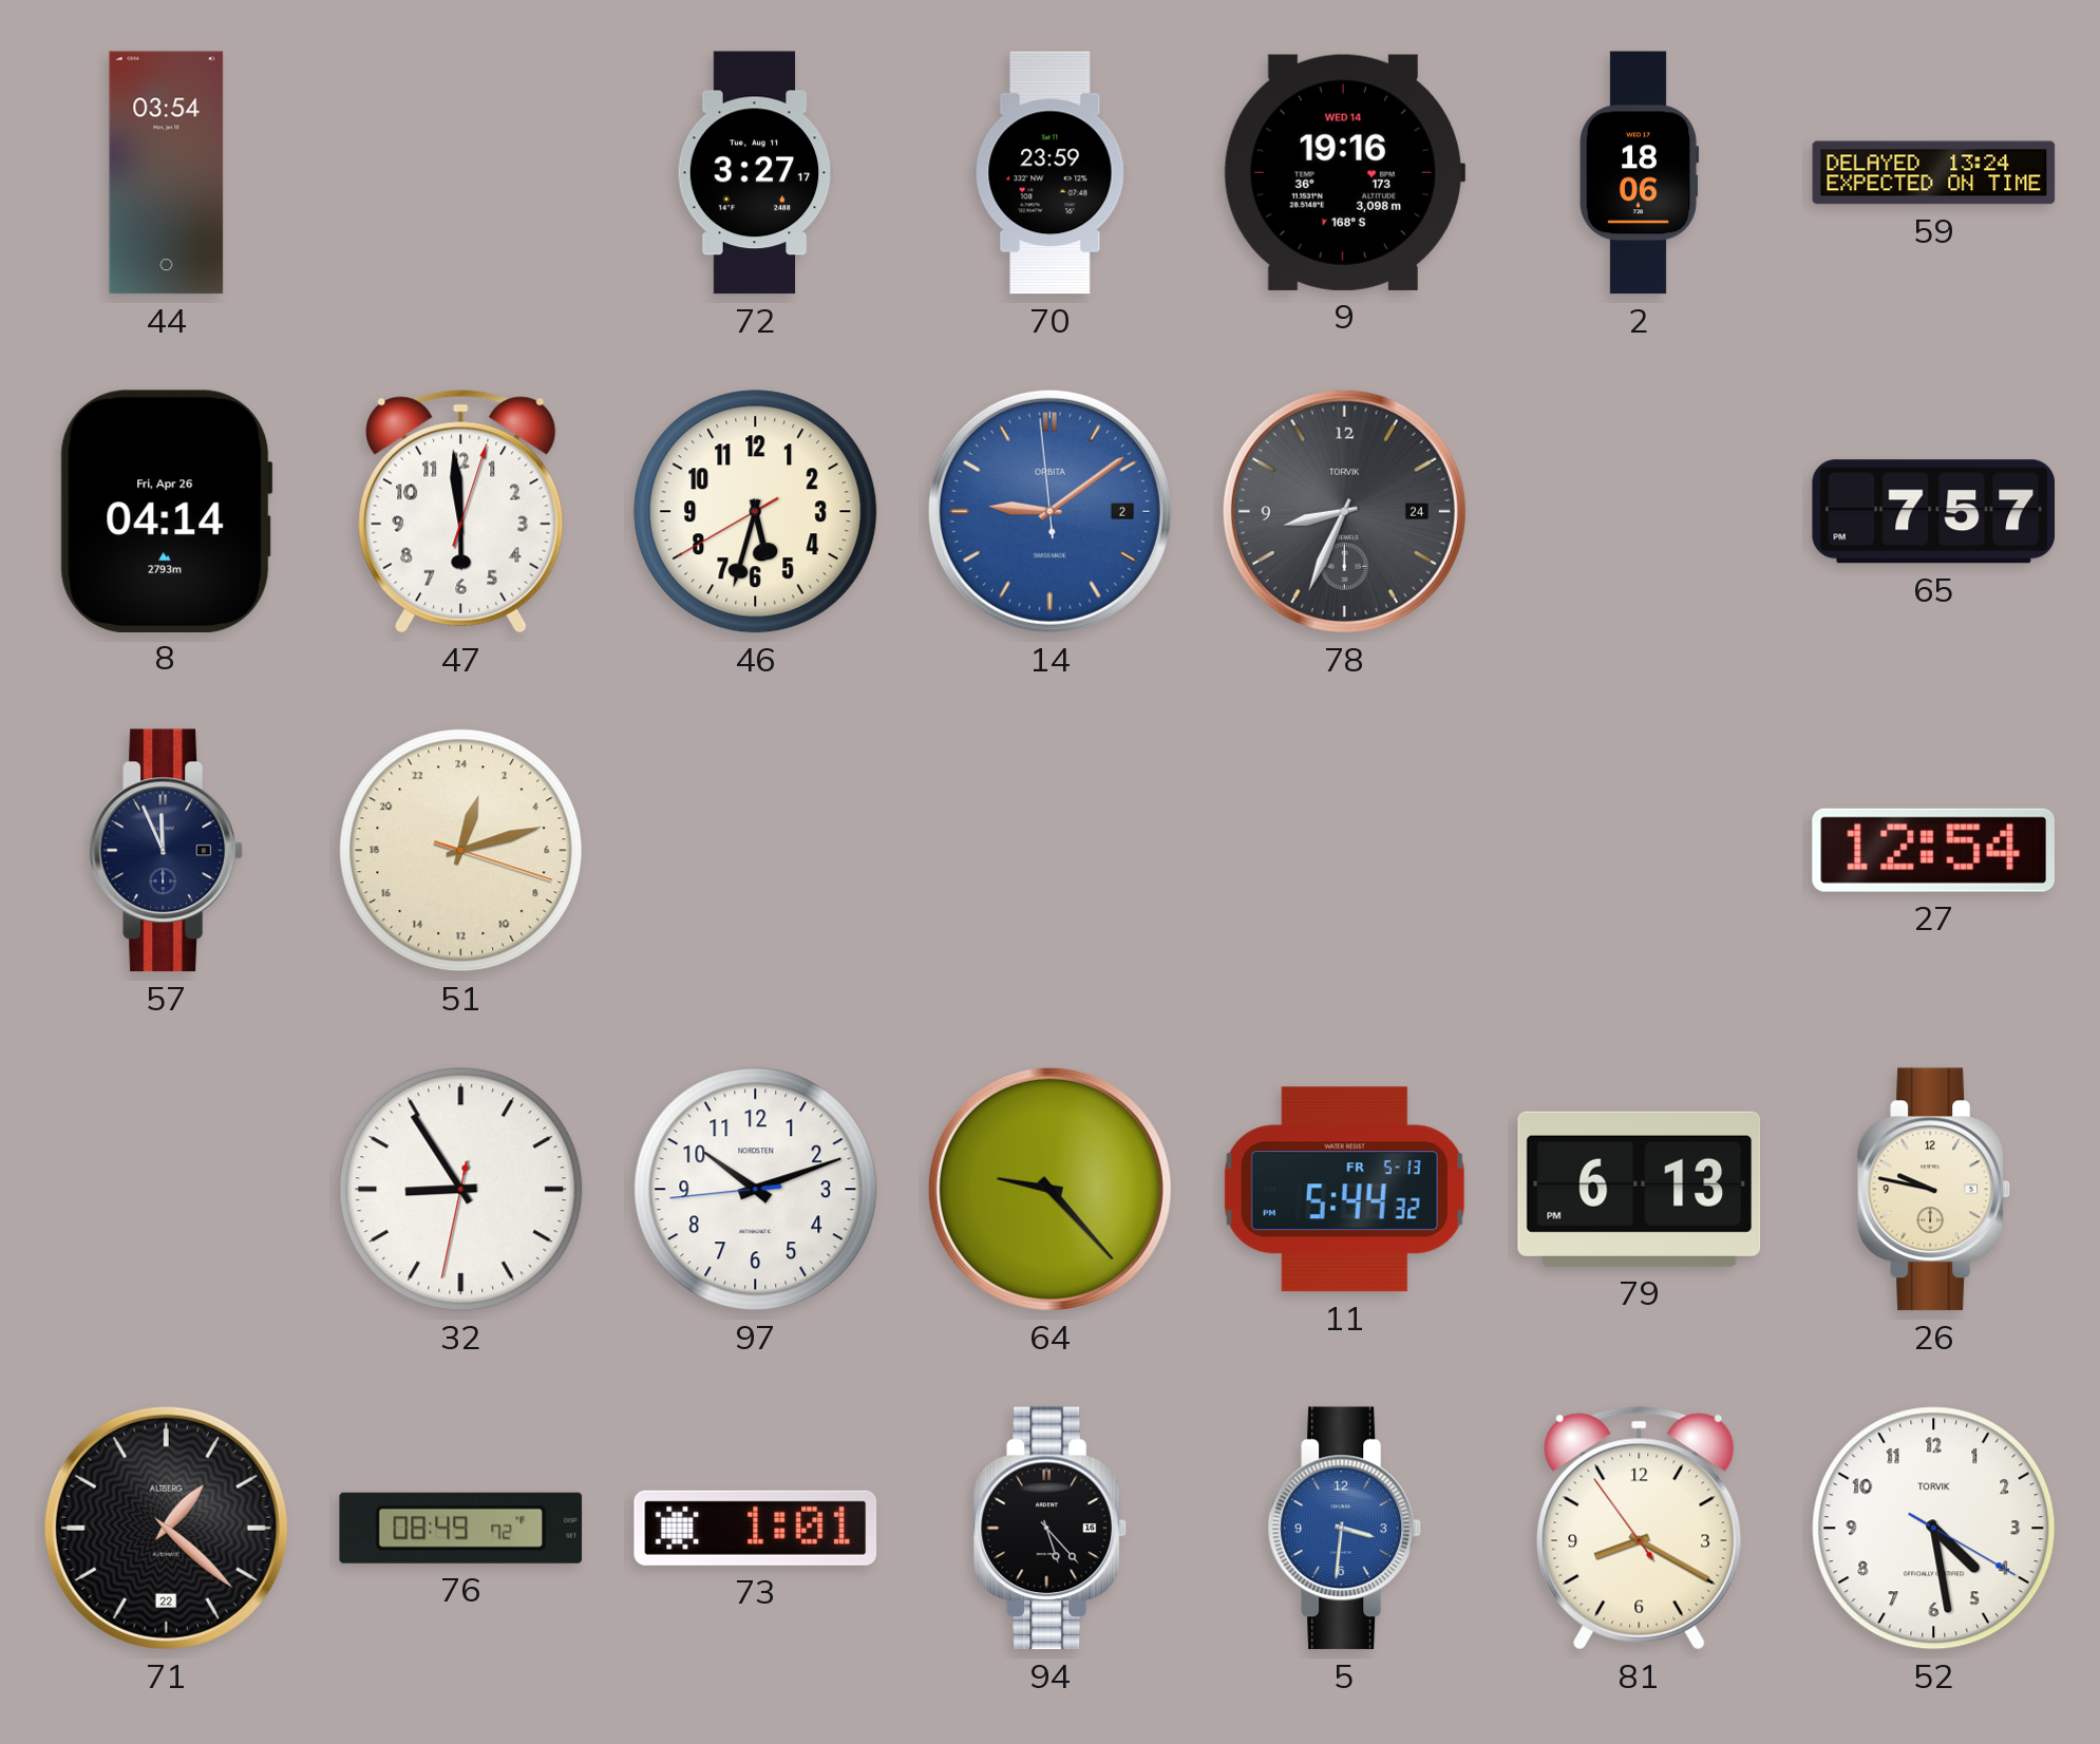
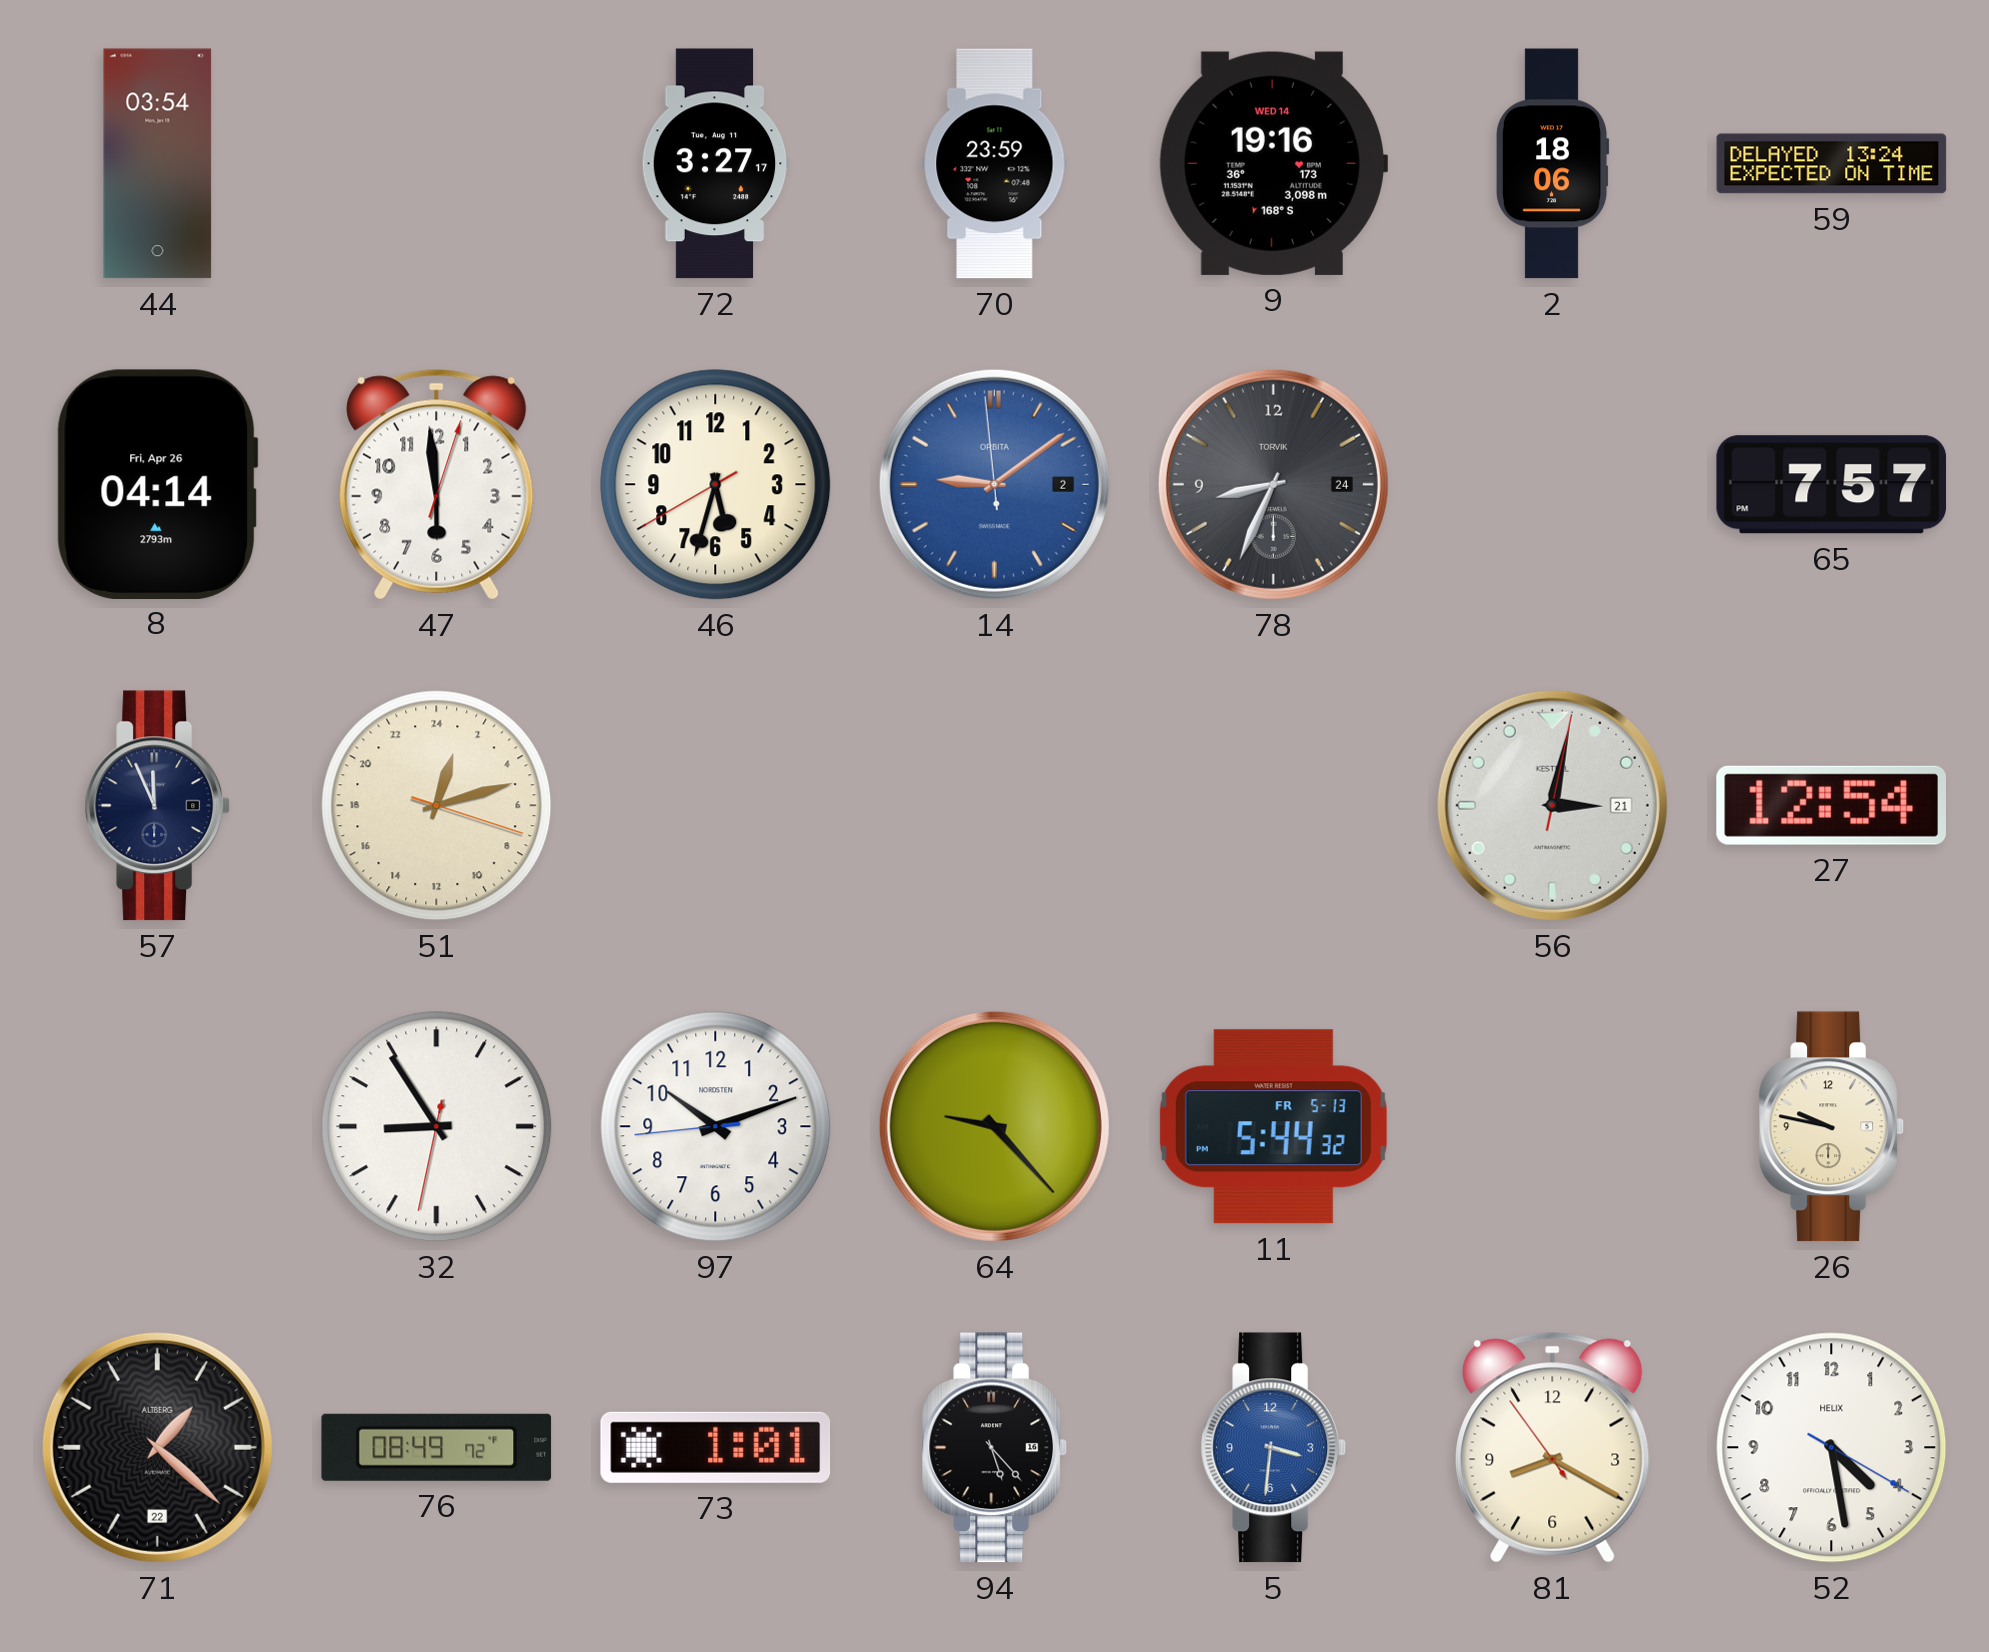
56: none -> 3:02
79: 6:13 -> none
52 brand: TORVIK -> HELIX
